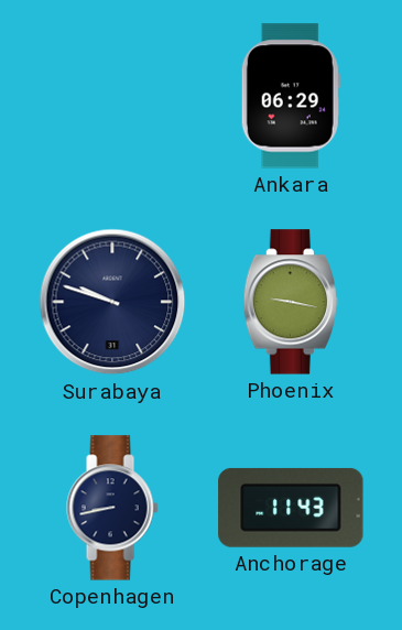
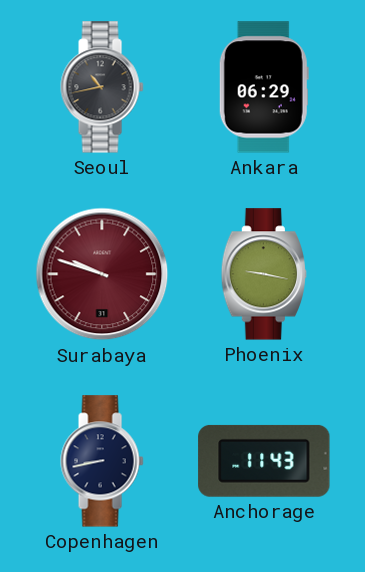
Seoul: none -> 10:43
Surabaya dial: navy -> burgundy
